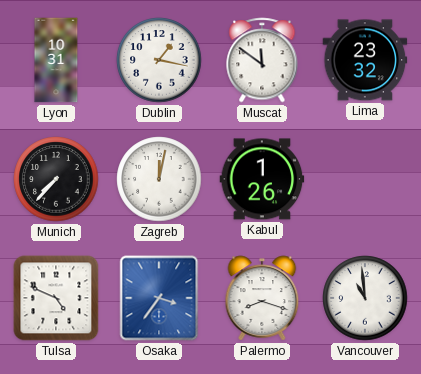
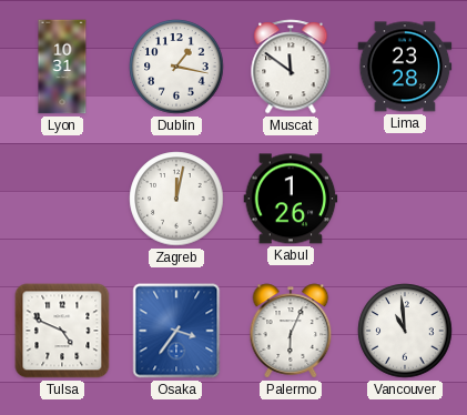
Lima: 23:32 -> 23:28
Munich: 7:37 -> none
Palermo: 8:18 -> 6:04
